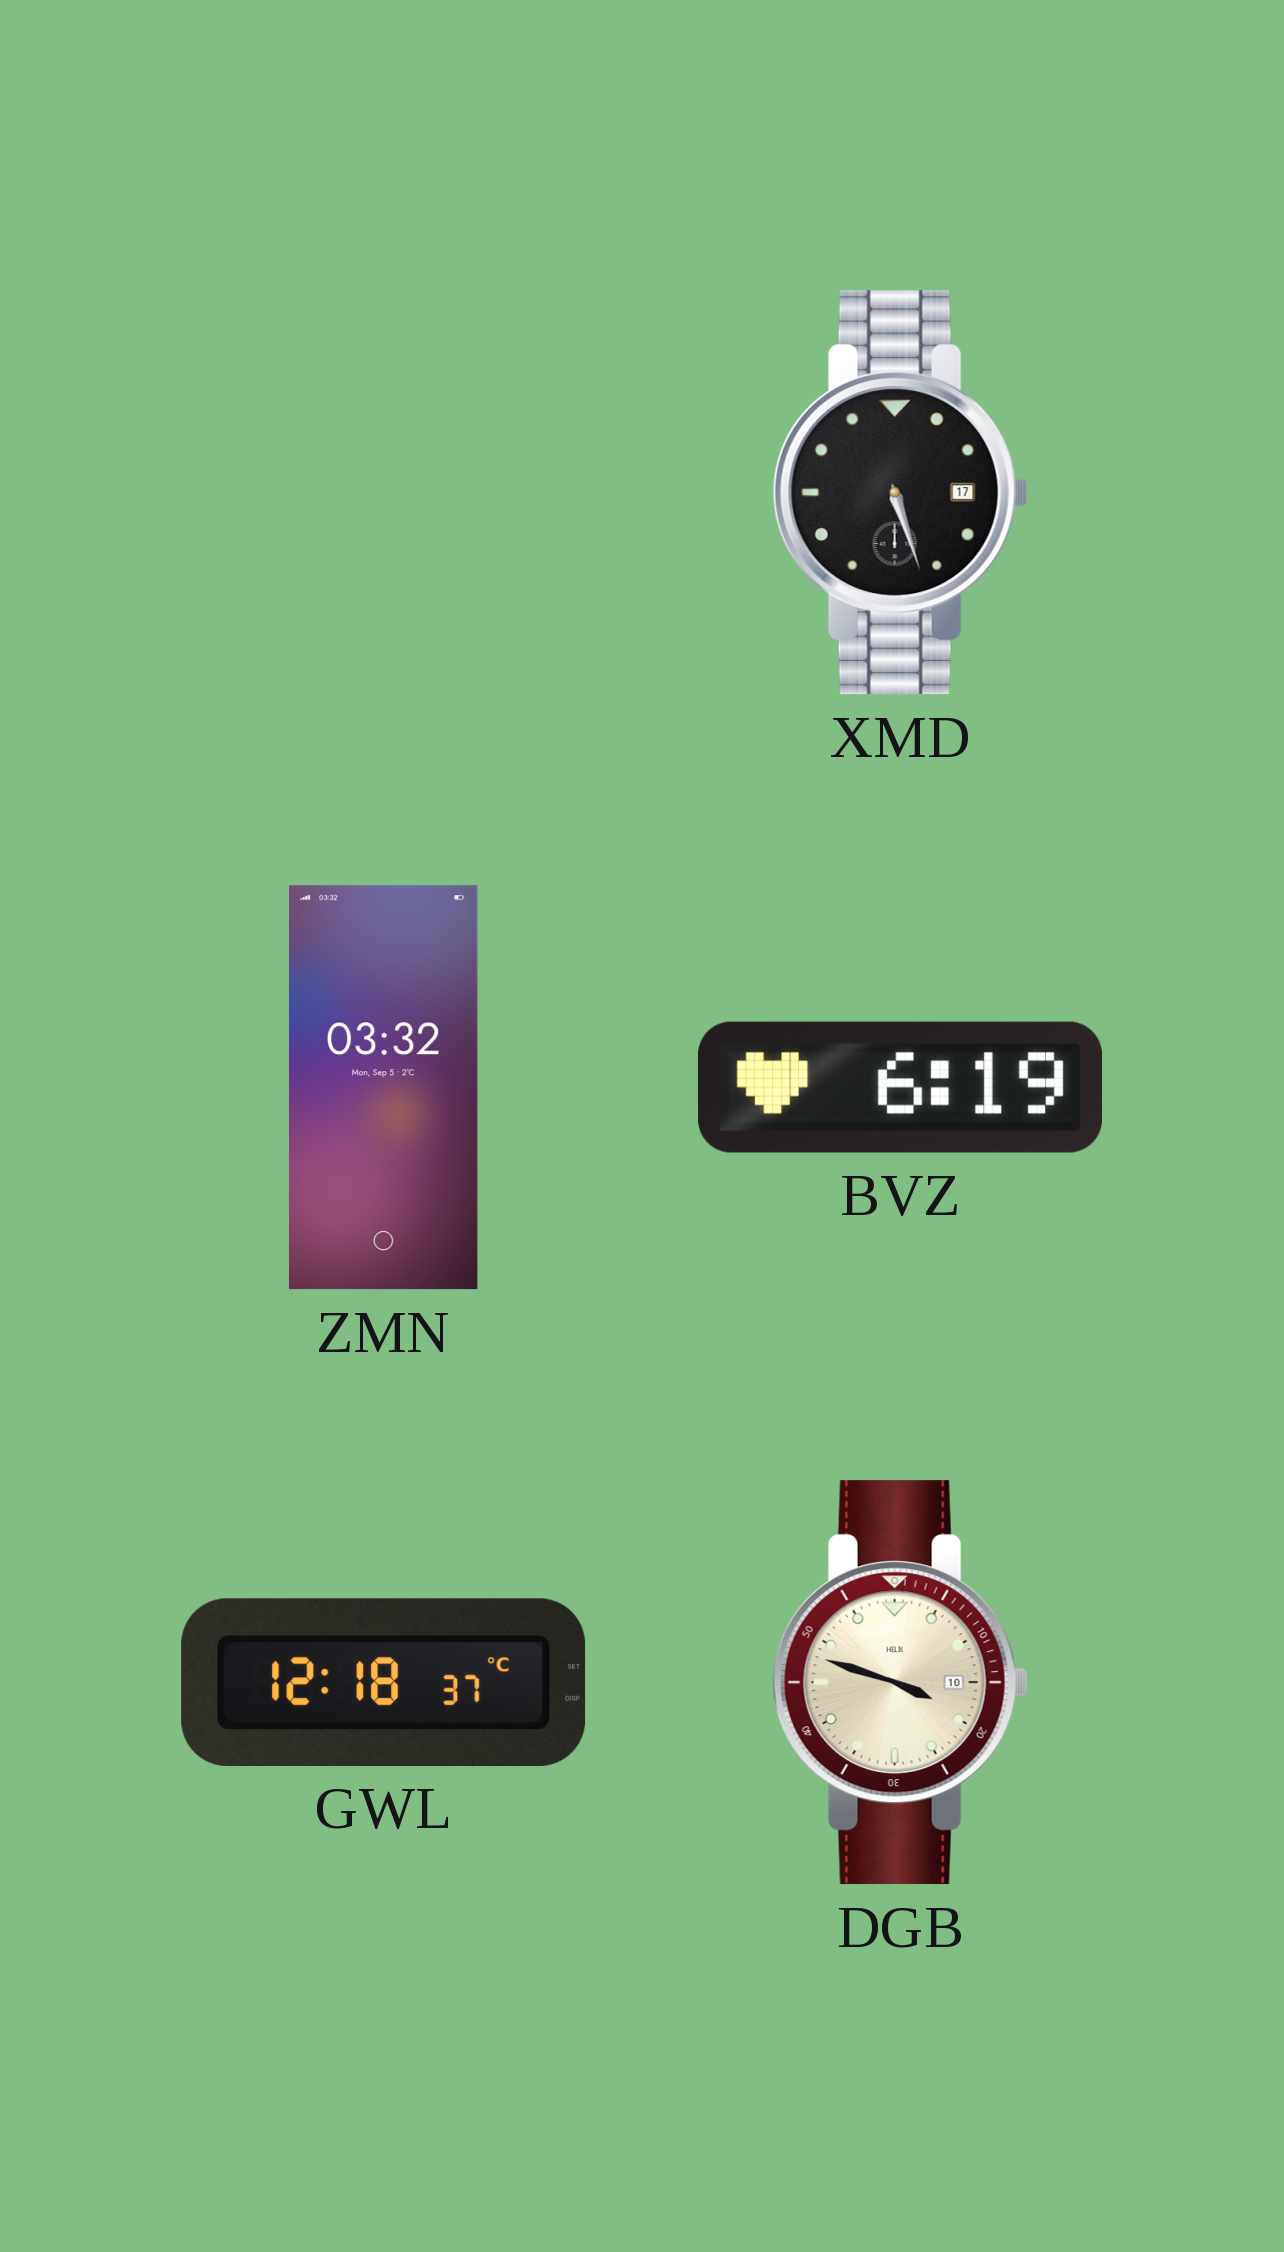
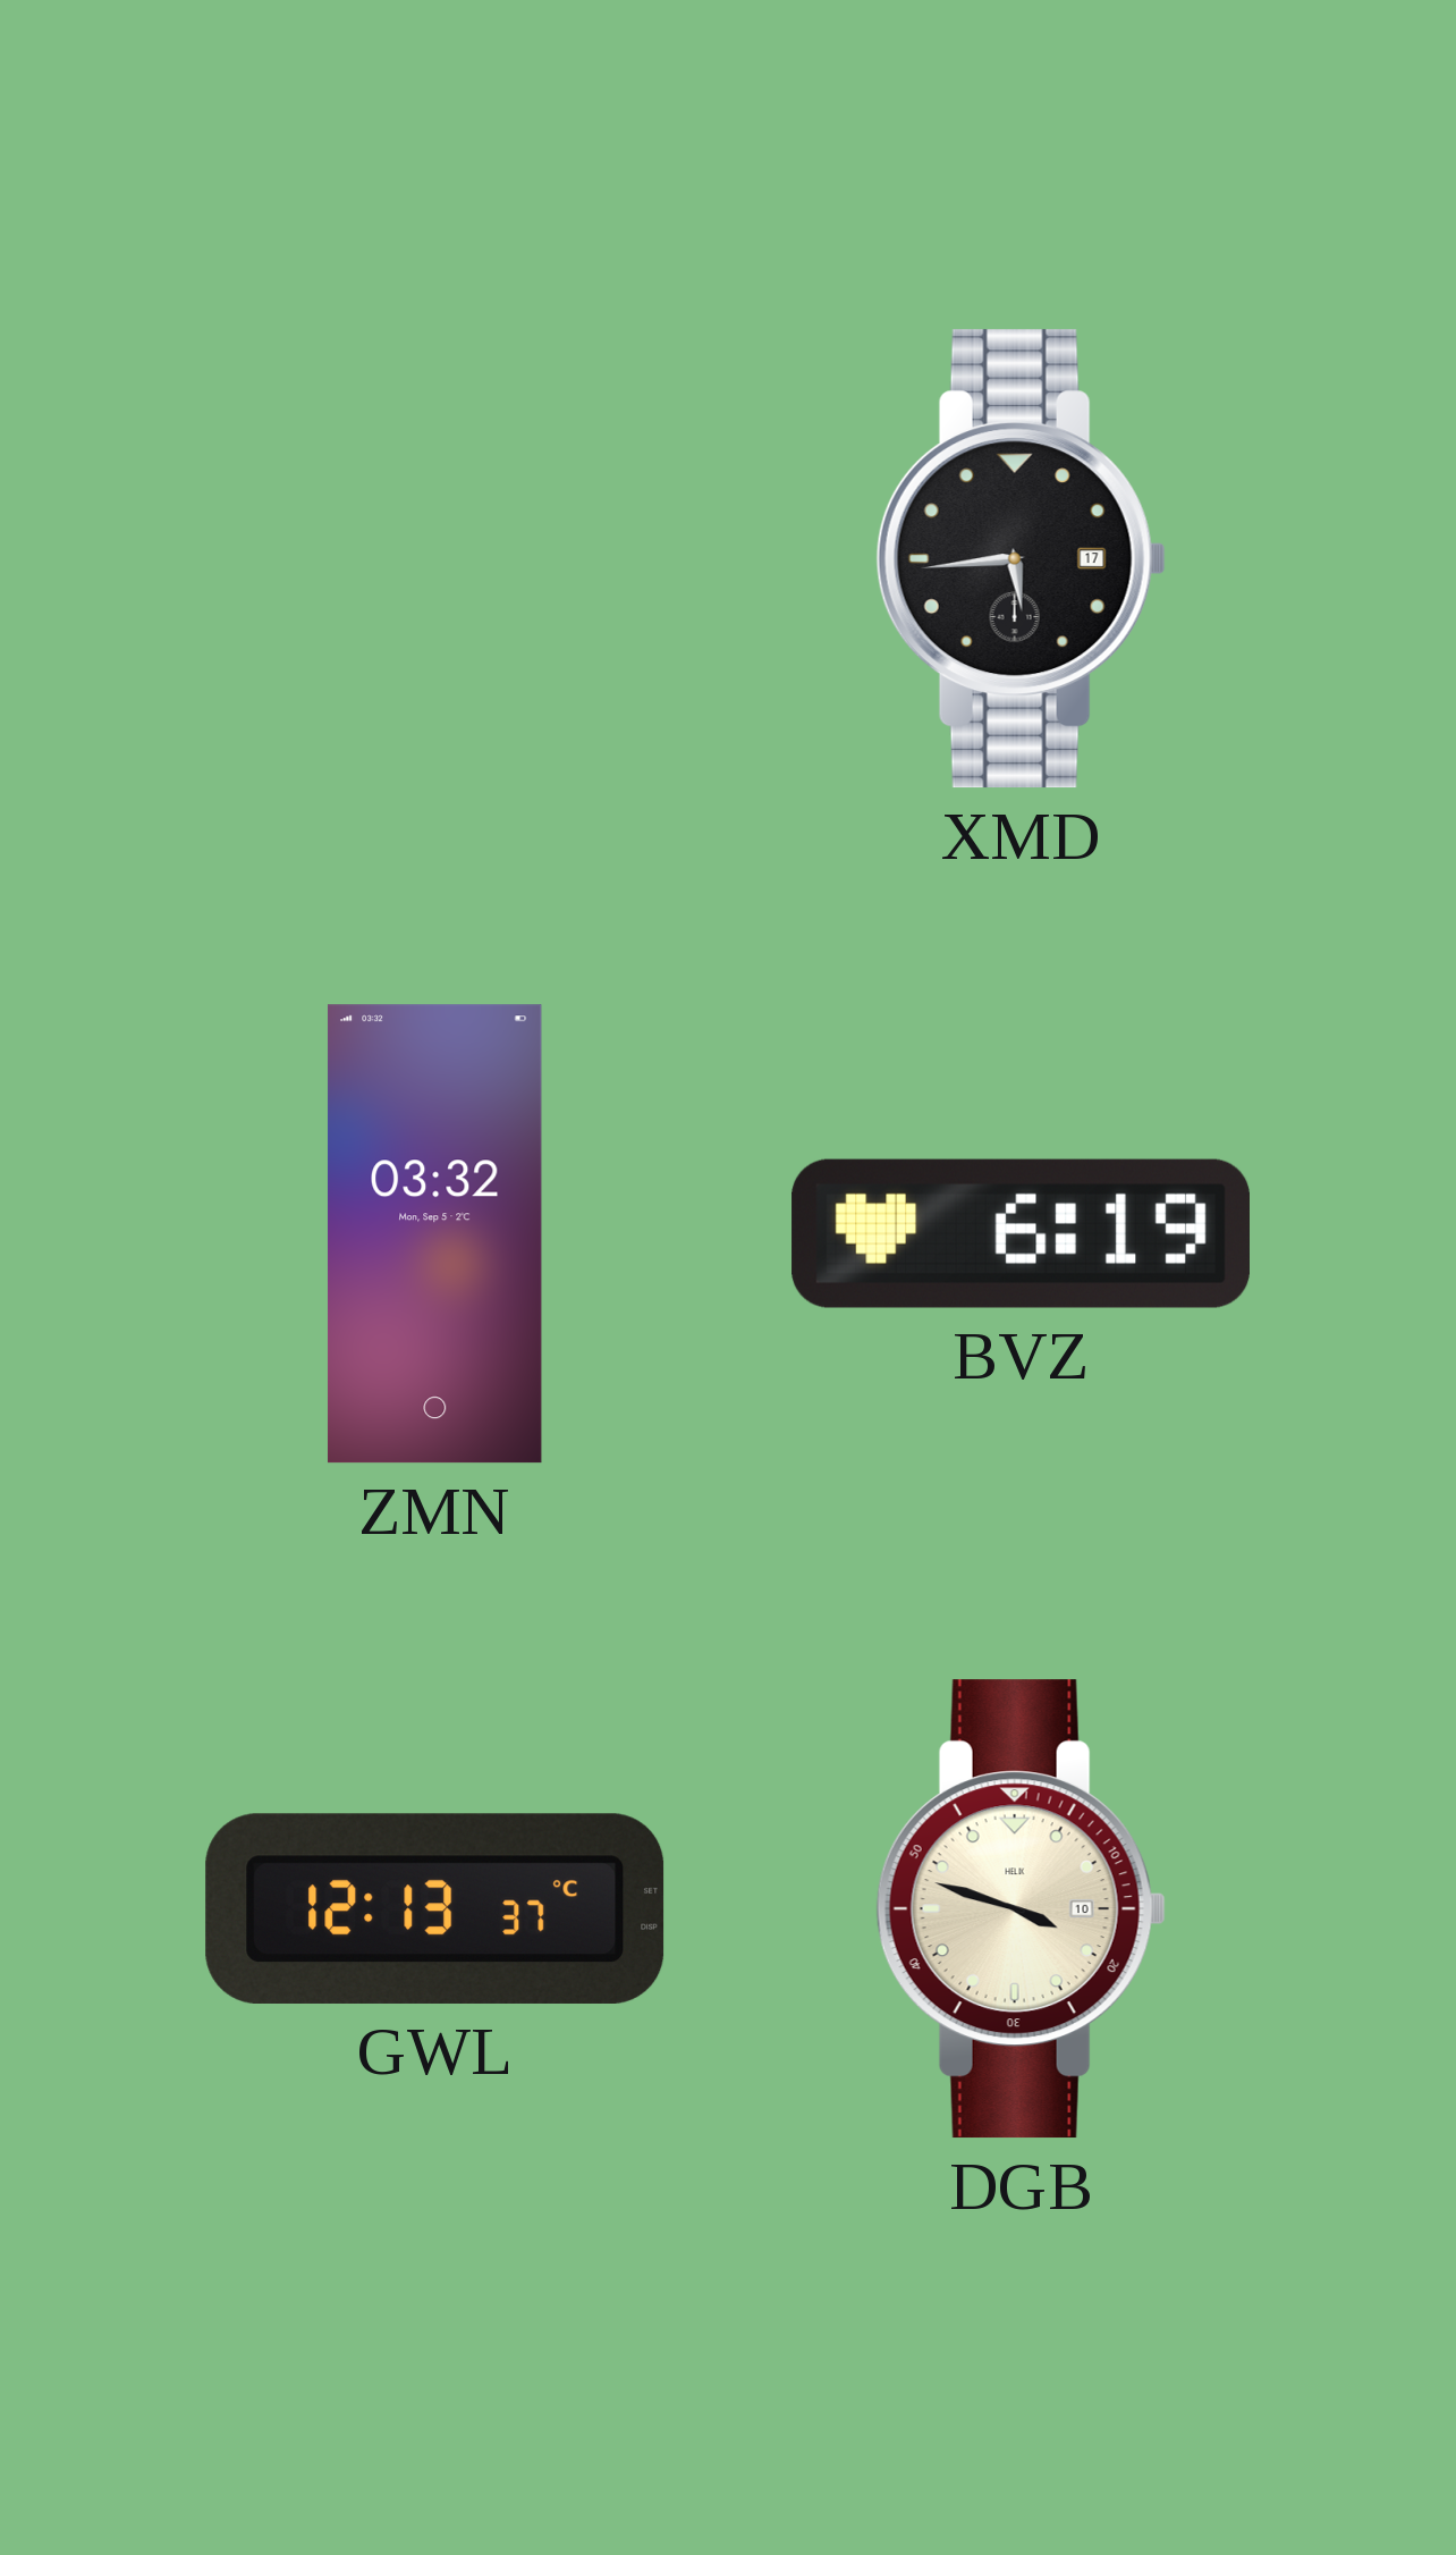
XMD: 5:27 -> 5:44
GWL: 12:18 -> 12:13
